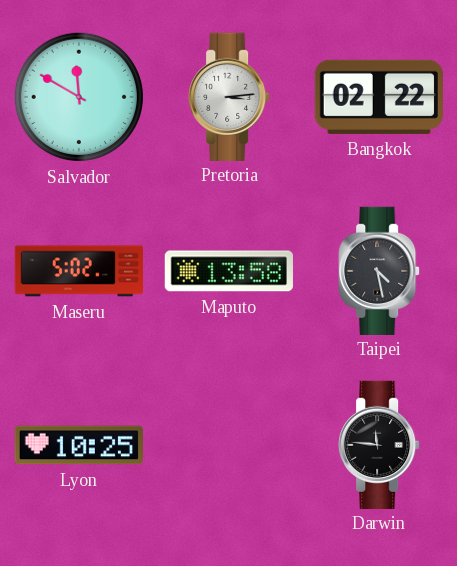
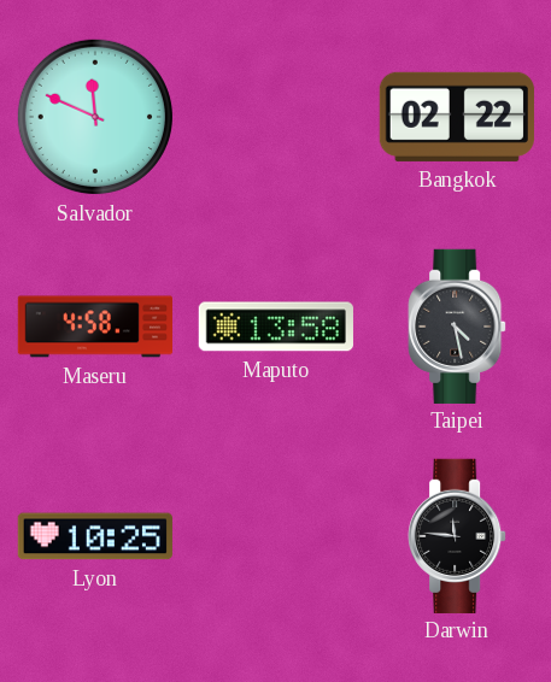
Salvador: 11:50 -> 11:49
Pretoria: 3:14 -> none
Maseru: 5:02 -> 4:58
